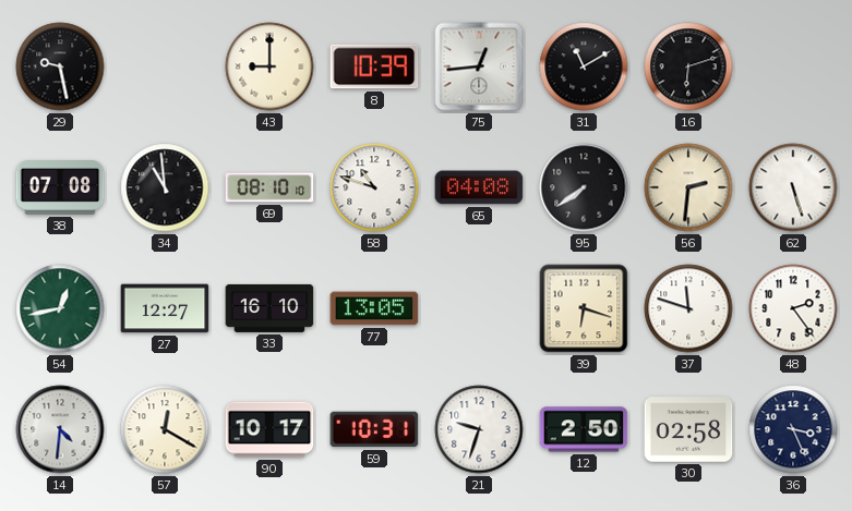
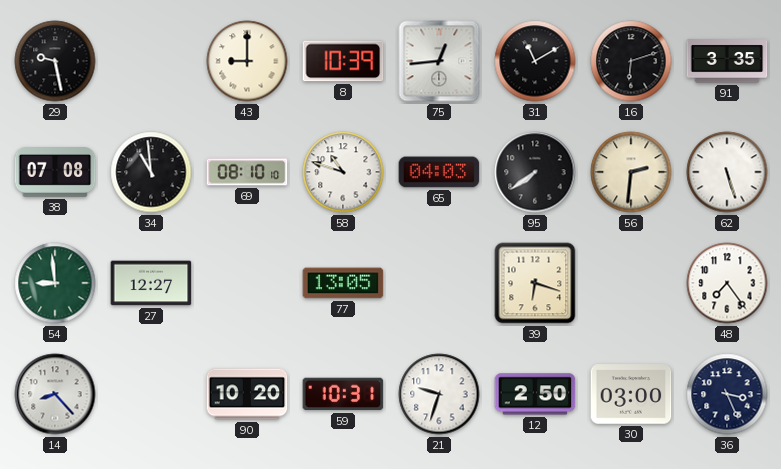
91: none -> 3:35
65: 04:08 -> 04:03
54: 12:43 -> 8:59
33: 16:10 -> none
37: 11:48 -> none
48: 2:24 -> 7:24
14: 4:31 -> 8:23
57: 12:20 -> none
90: 10:17 -> 10:20
30: 02:58 -> 03:00
